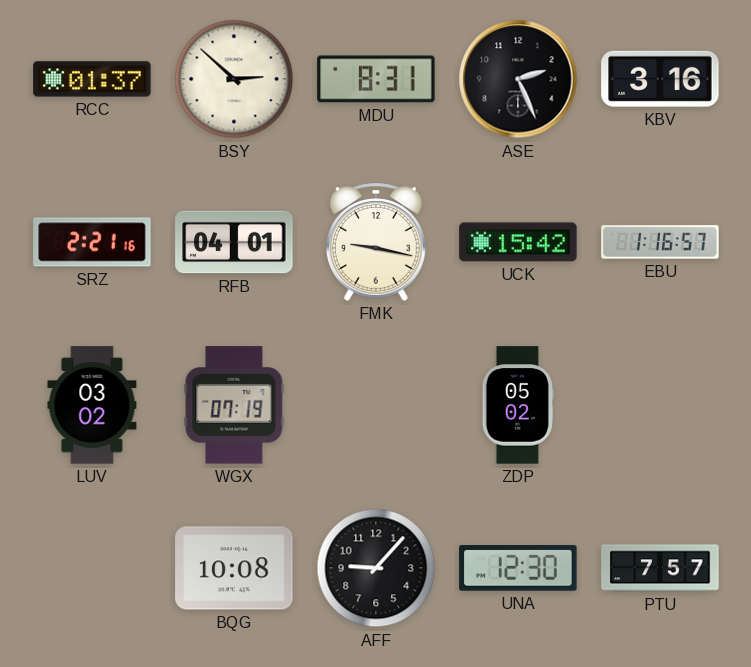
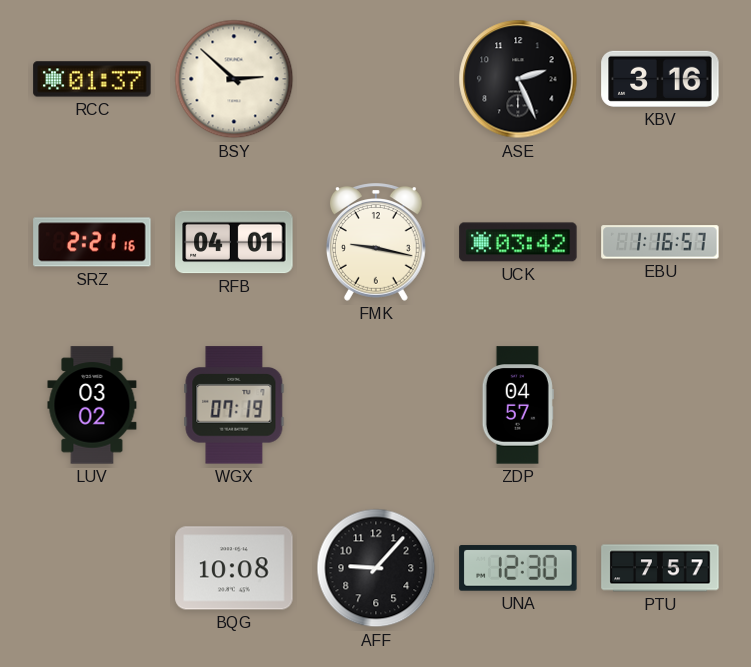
MDU: 8:31 -> none
UCK: 15:42 -> 03:42
ZDP: 05:02 -> 04:57
